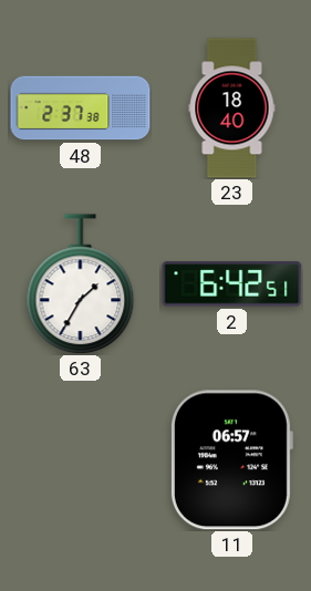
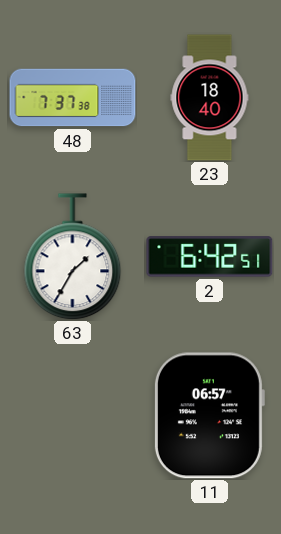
48: 2:37 -> 7:37
